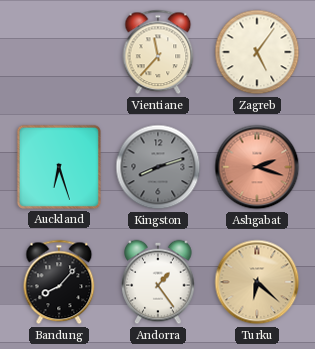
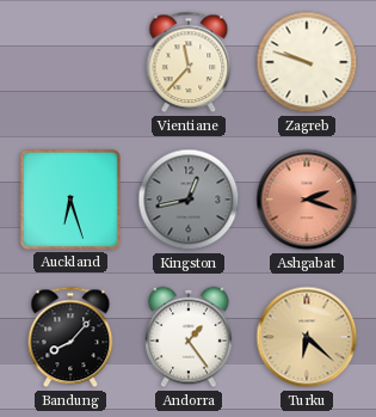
Zagreb: 5:06 -> 9:48
Kingston: 8:12 -> 12:43
